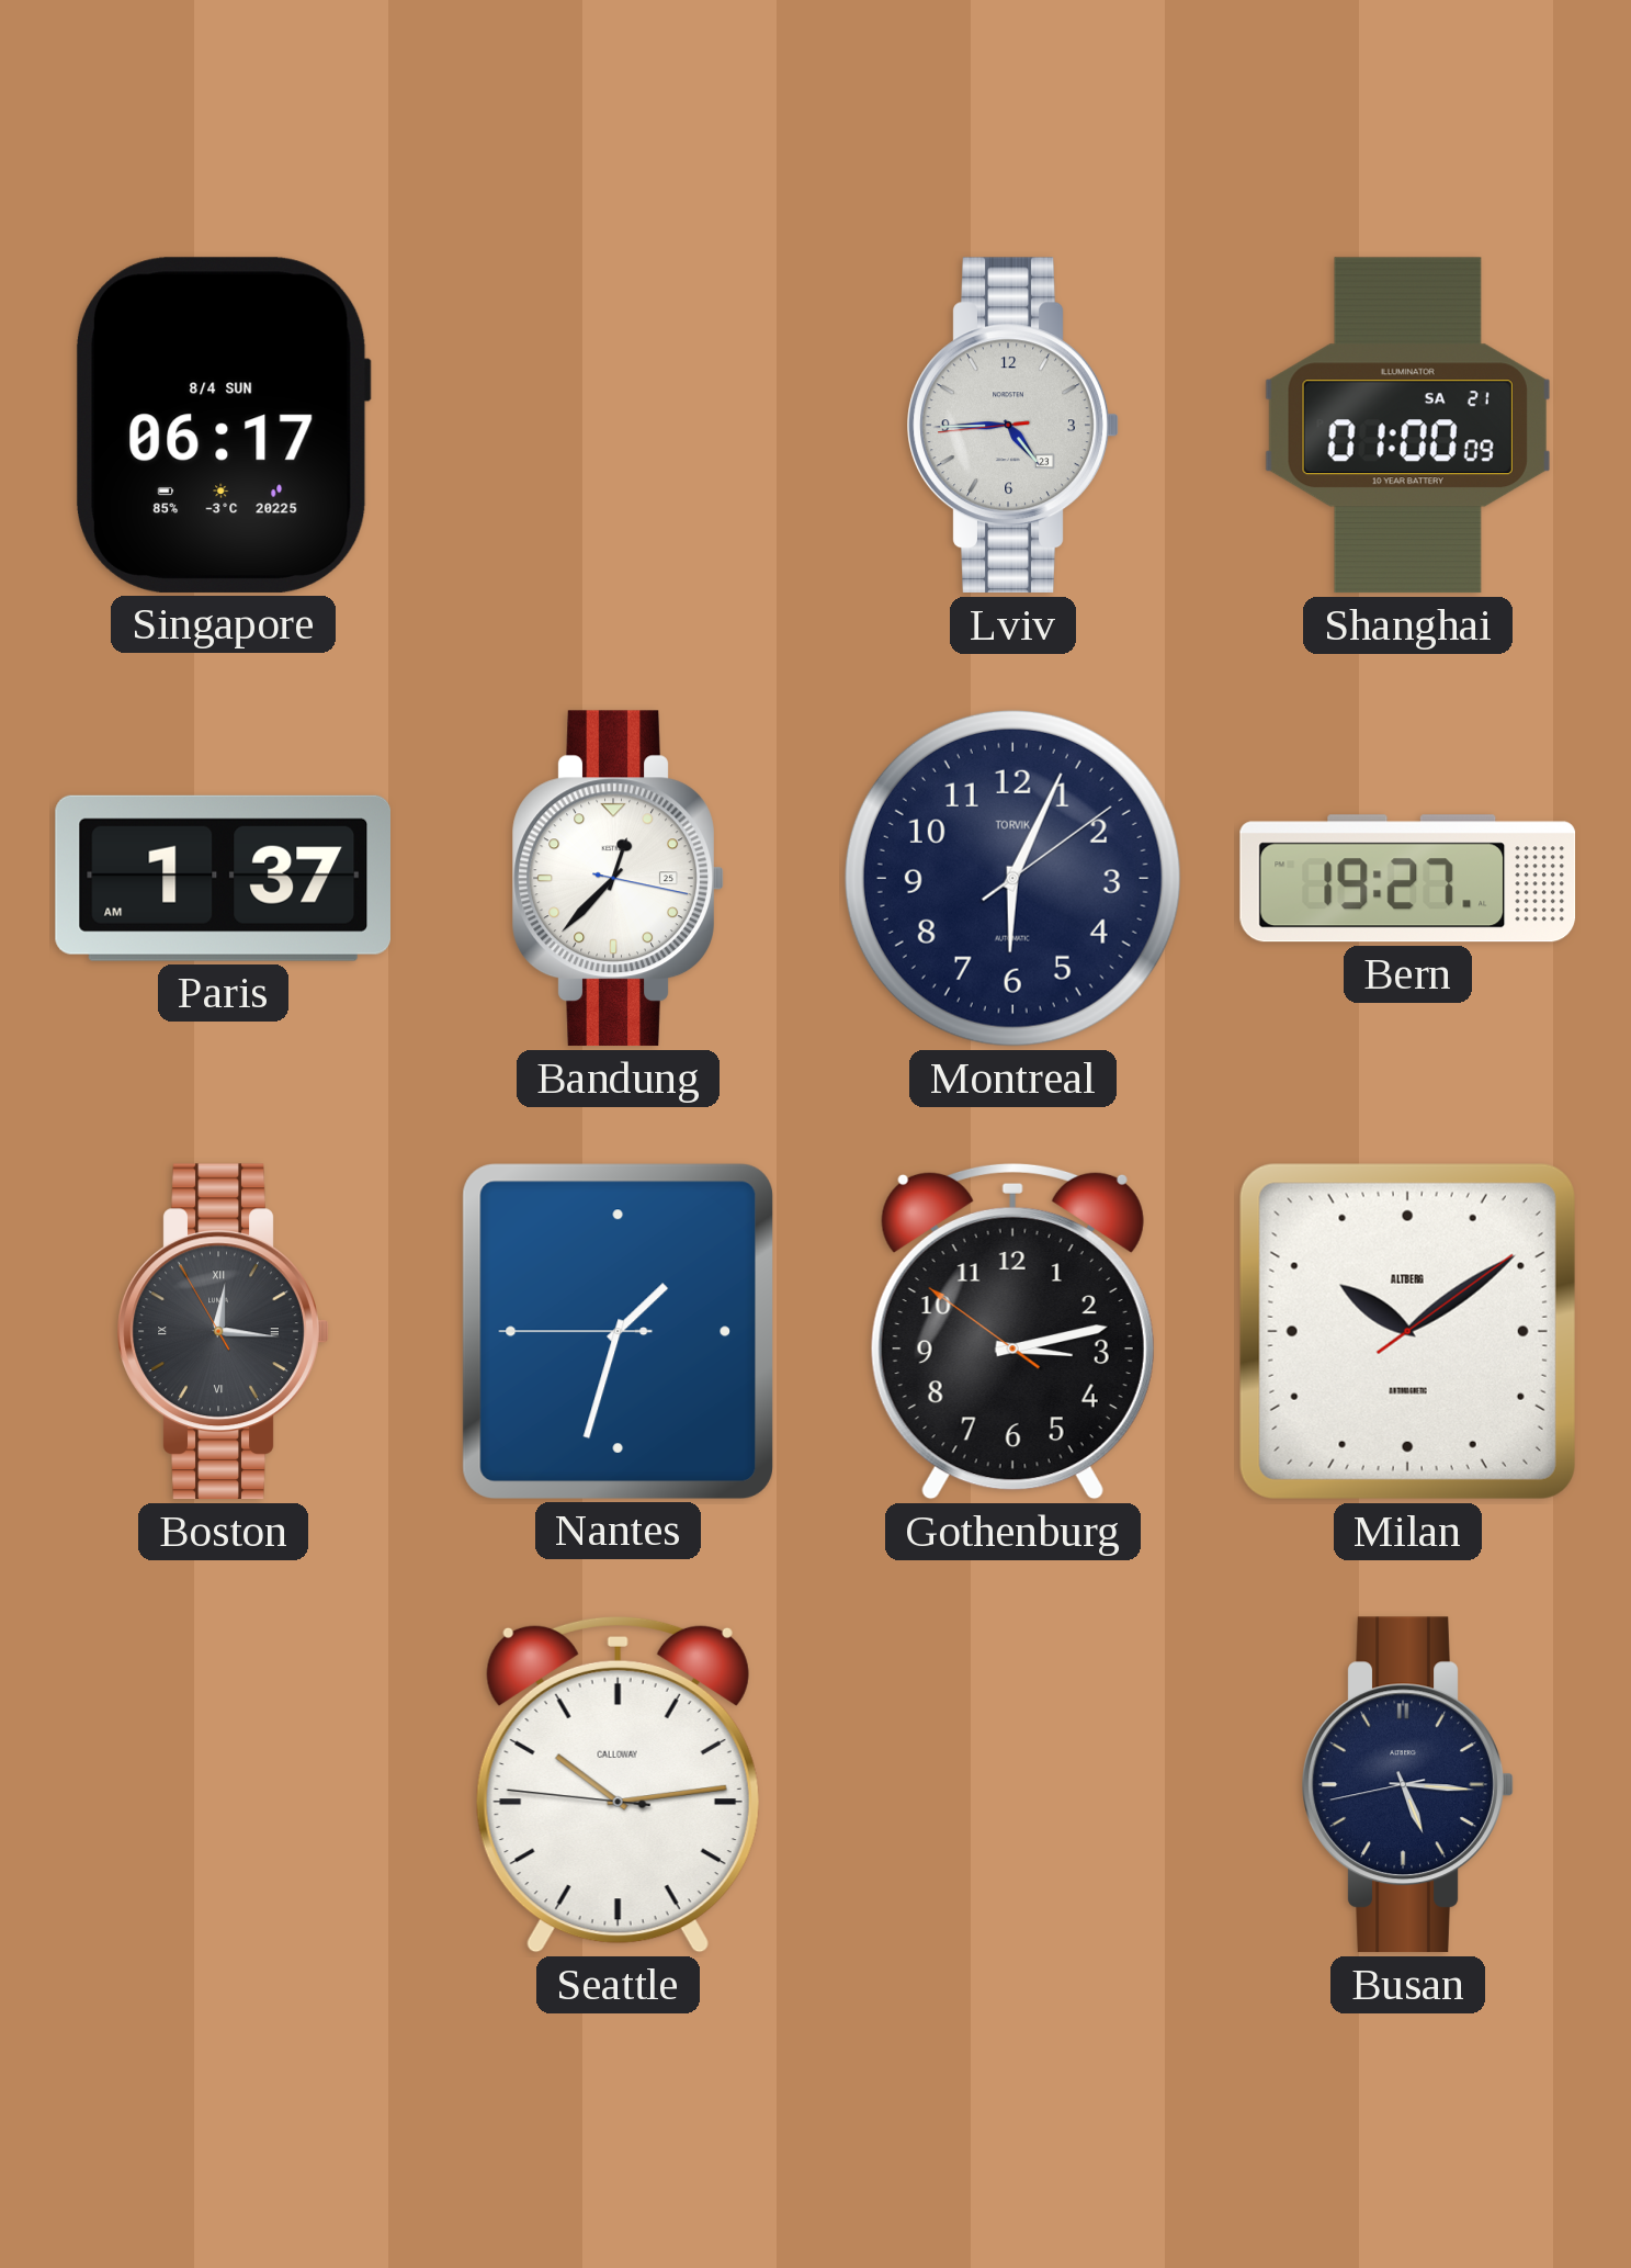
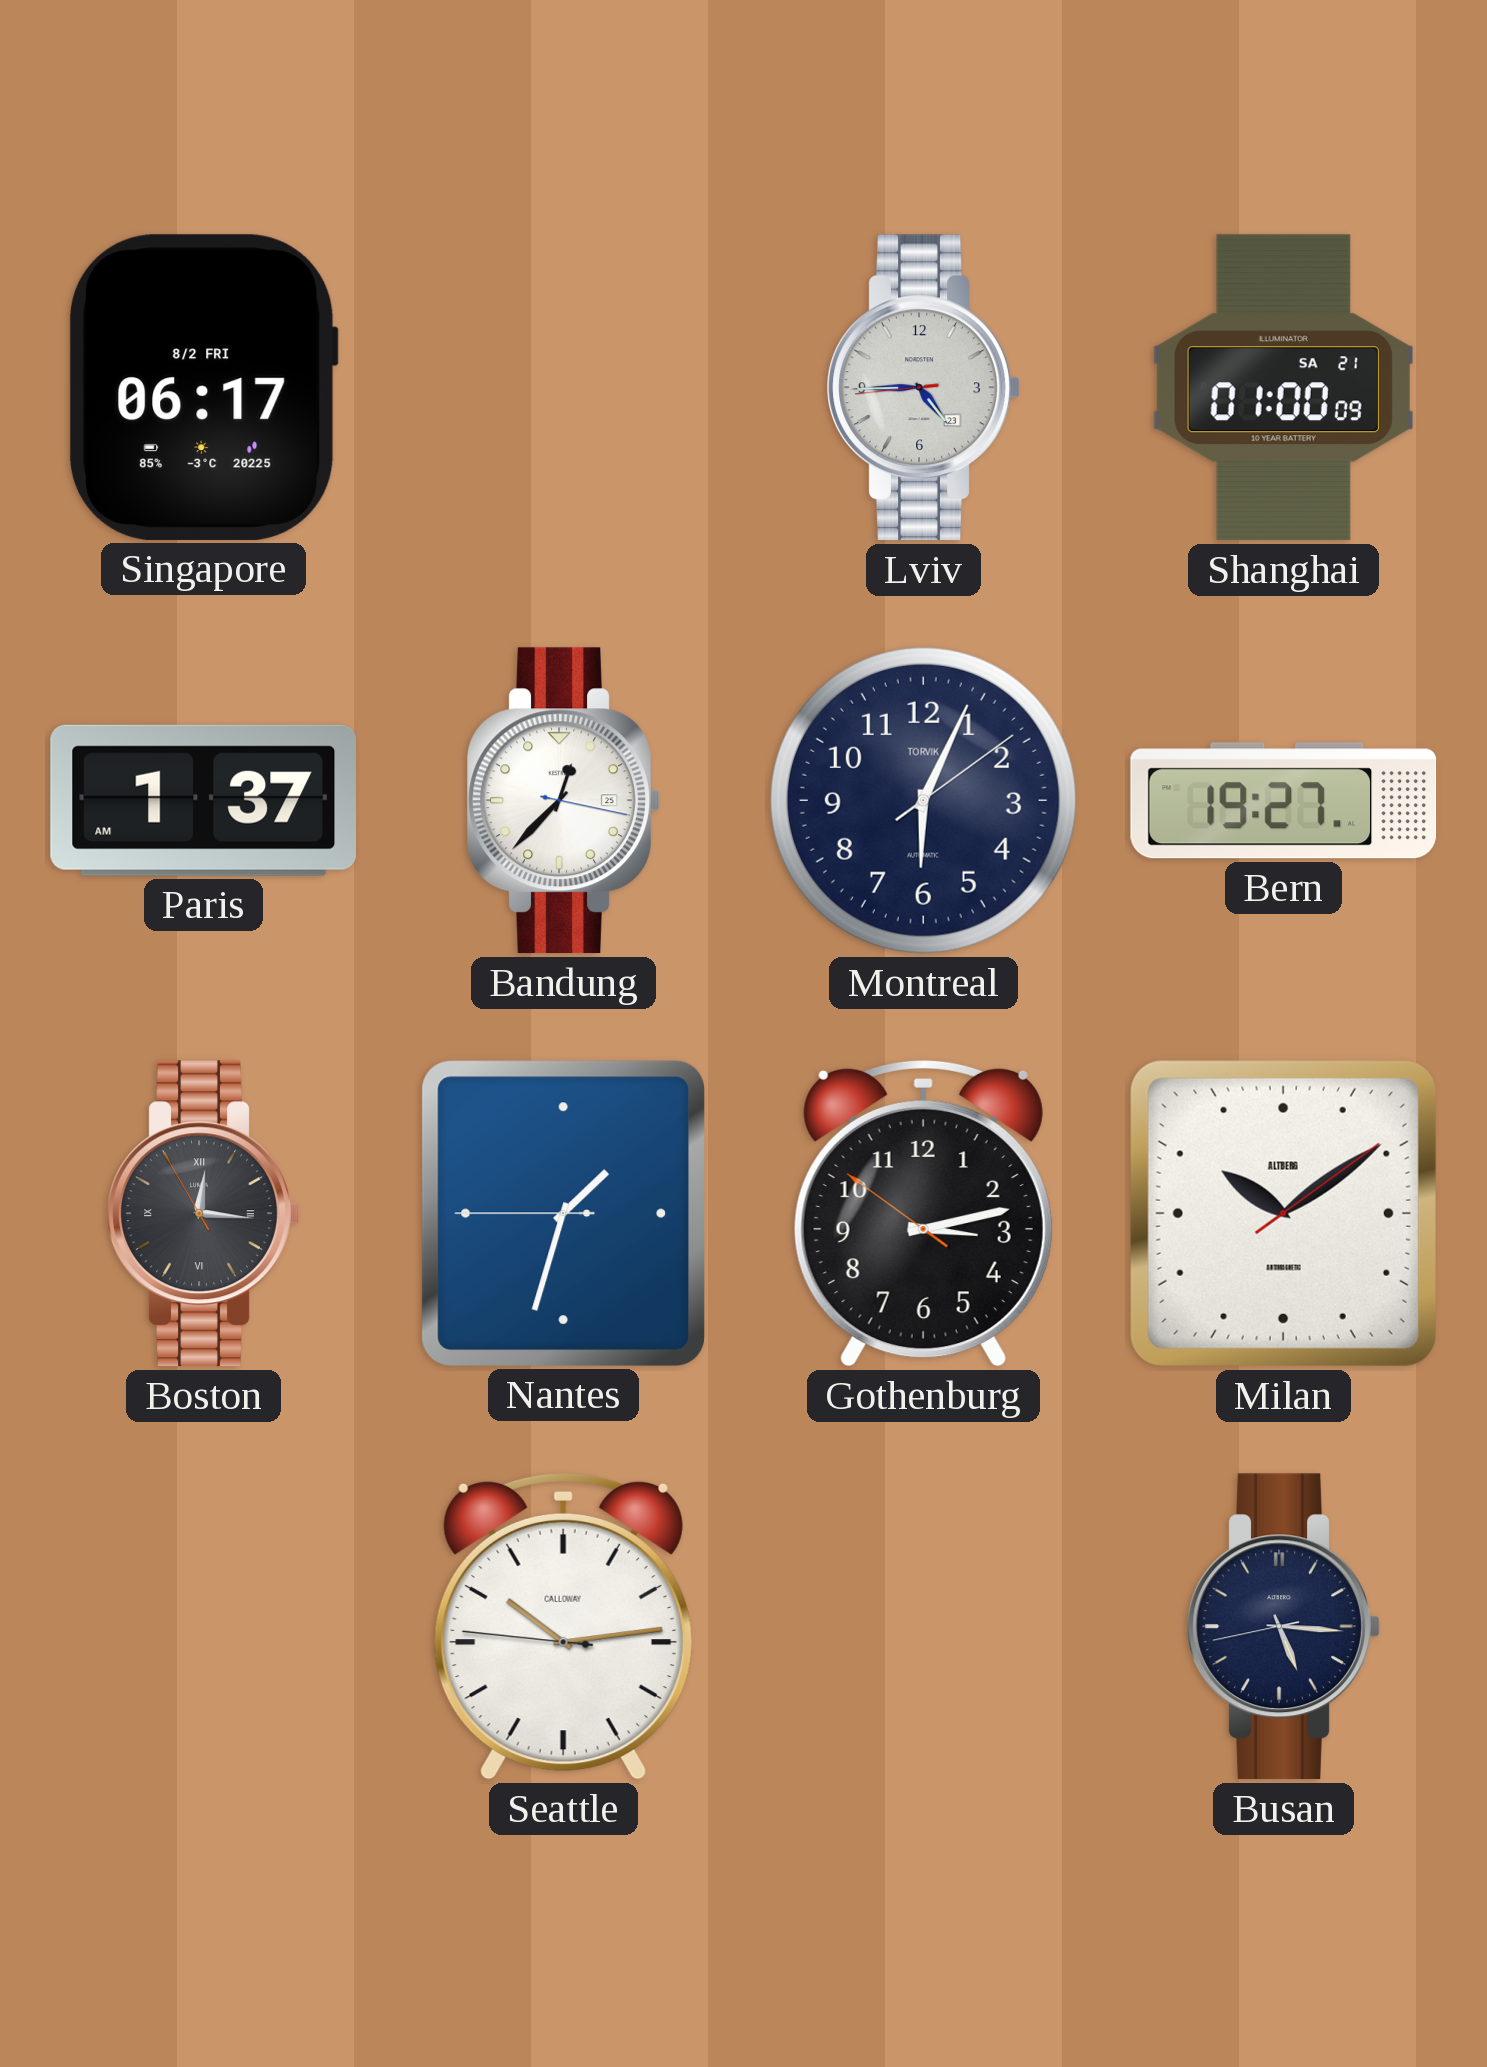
Singapore date: 8/4 SUN -> 8/2 FRI
